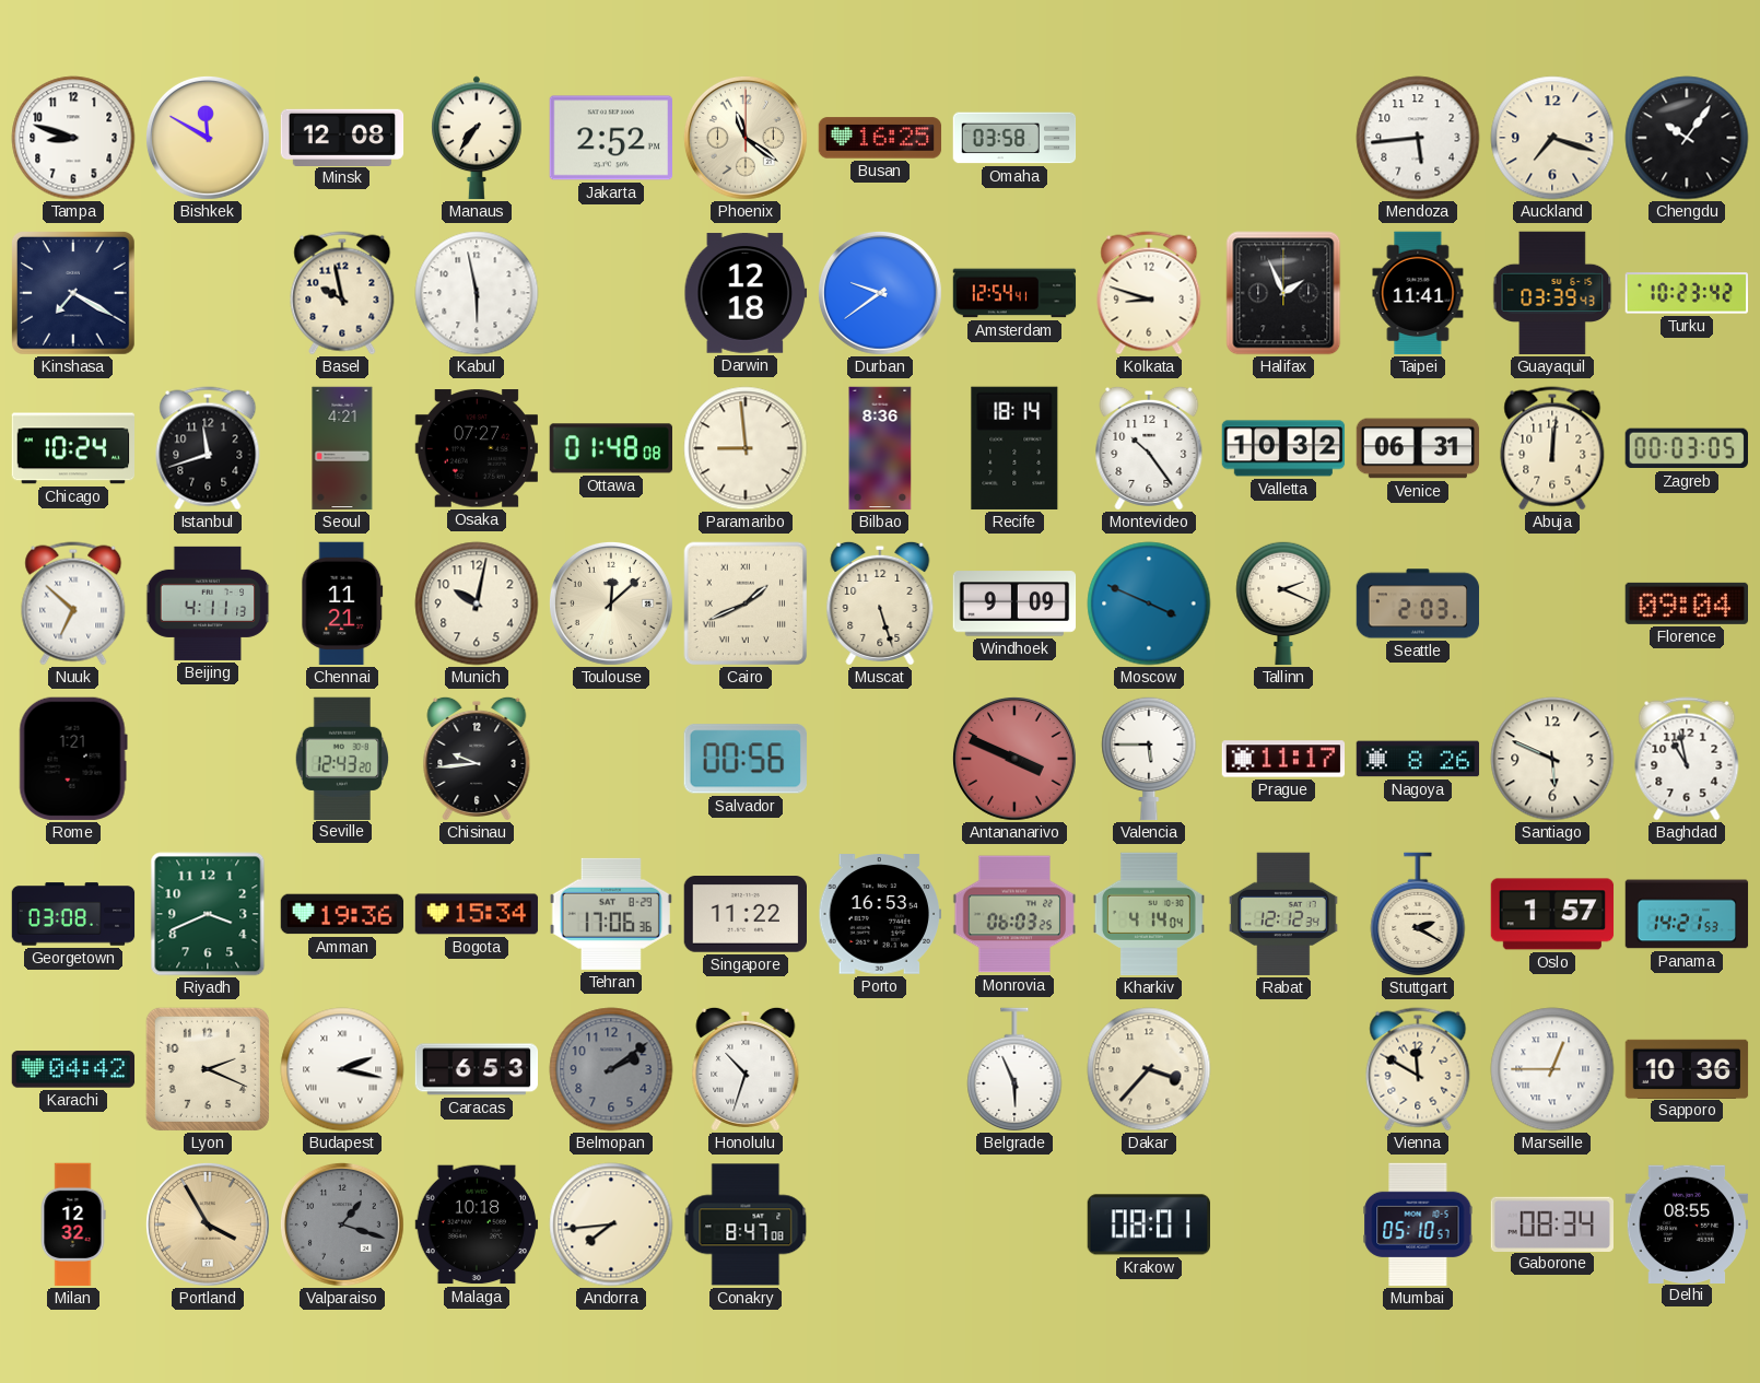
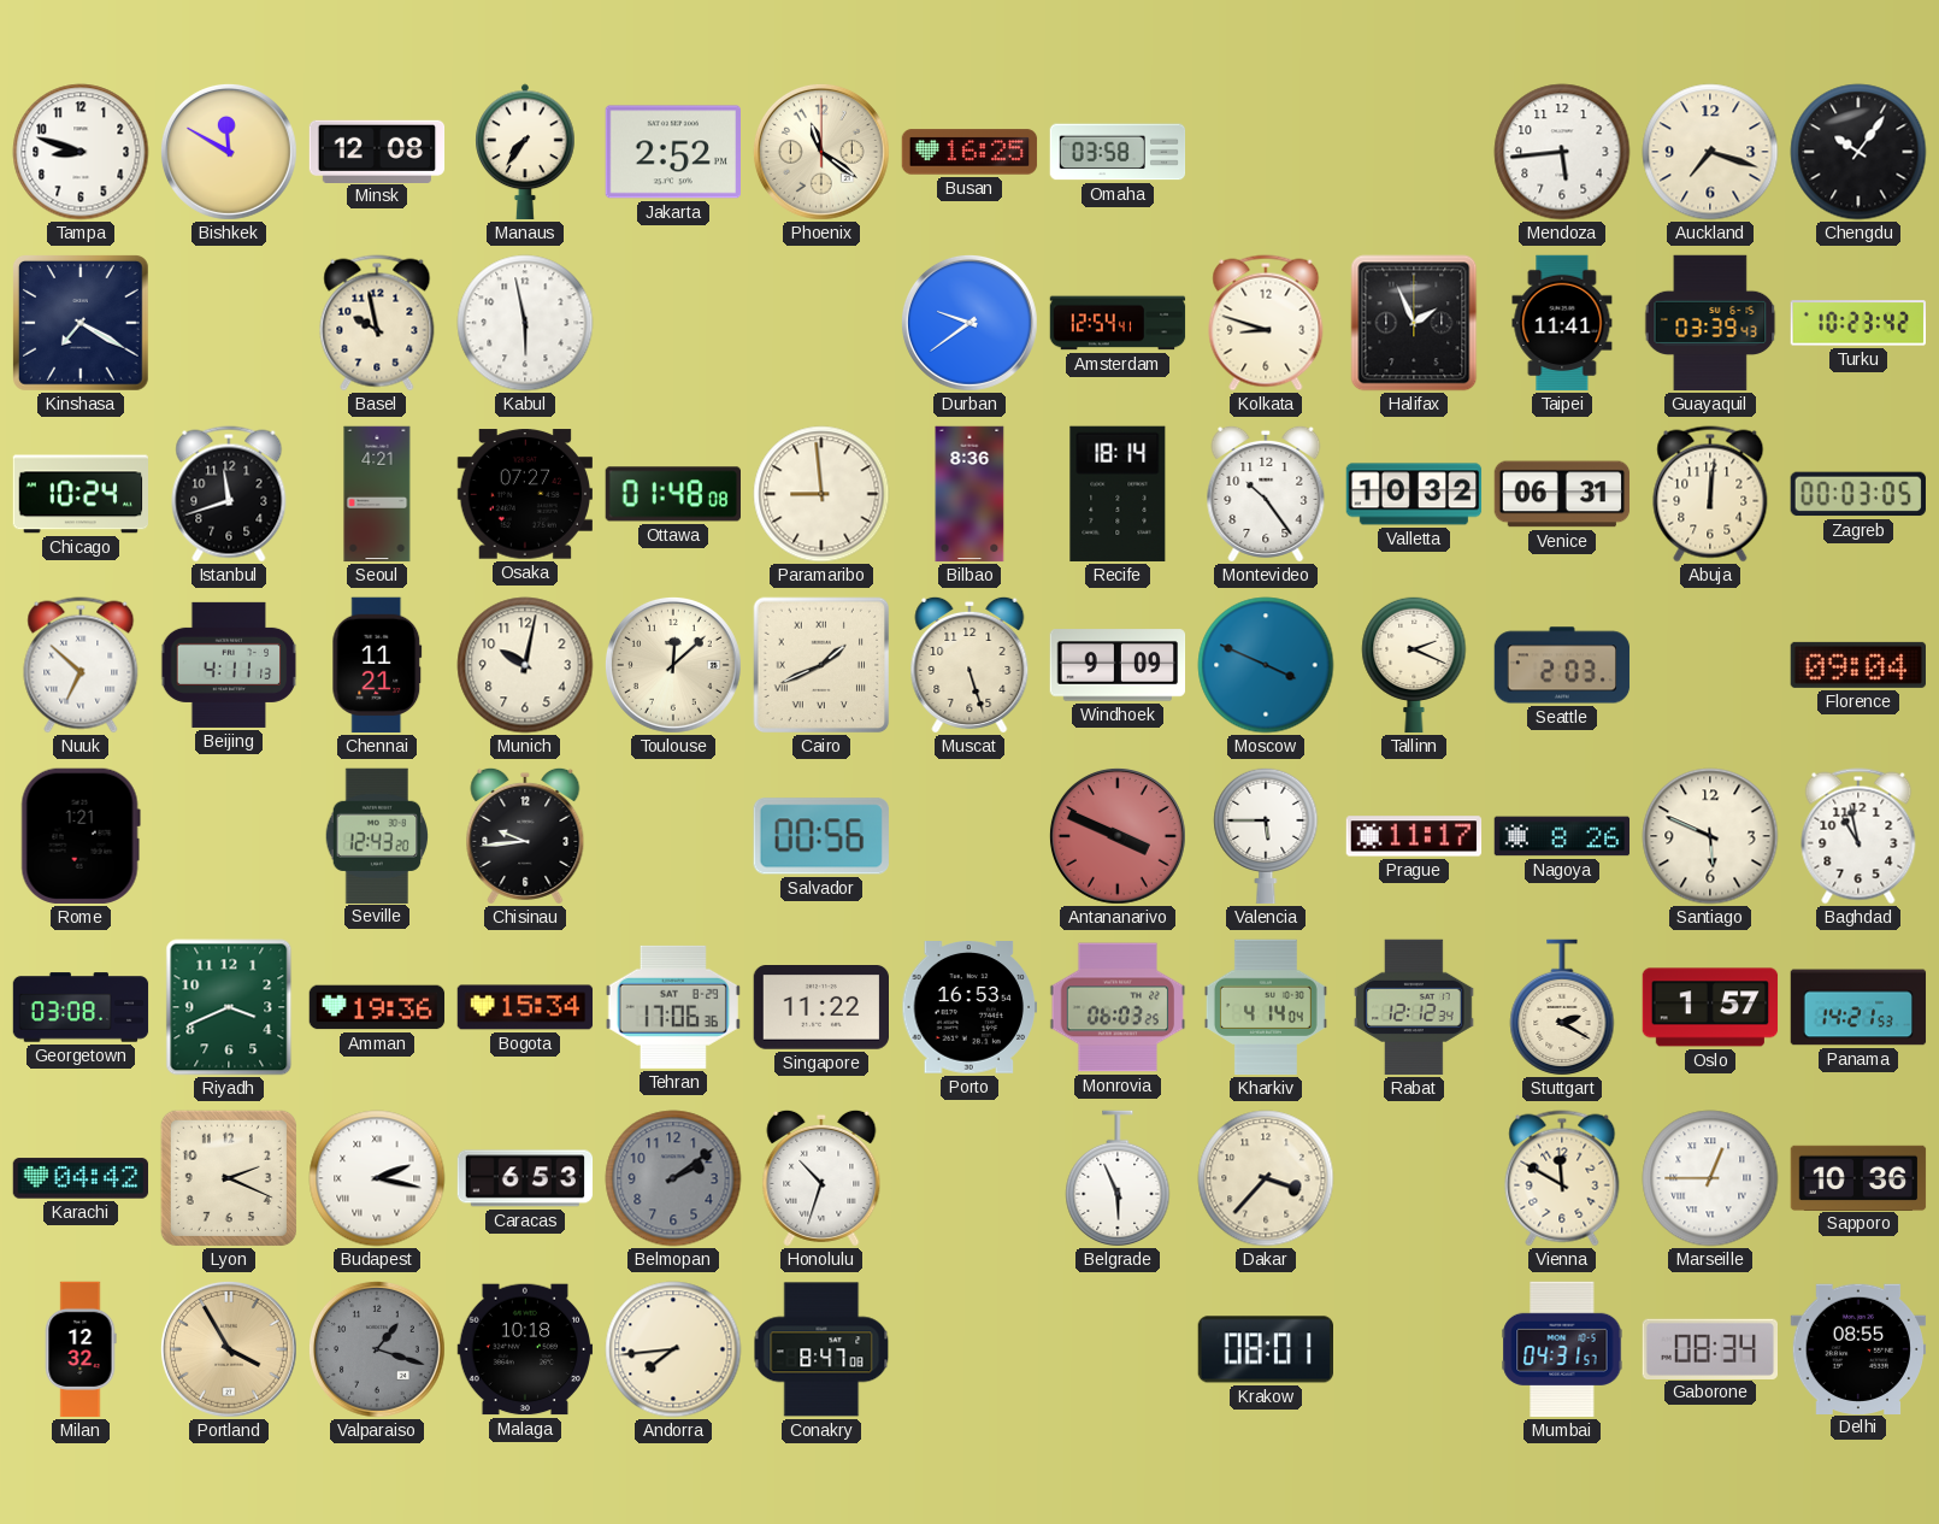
Darwin: 12:18 -> none
Mumbai: 05:10 -> 04:31
